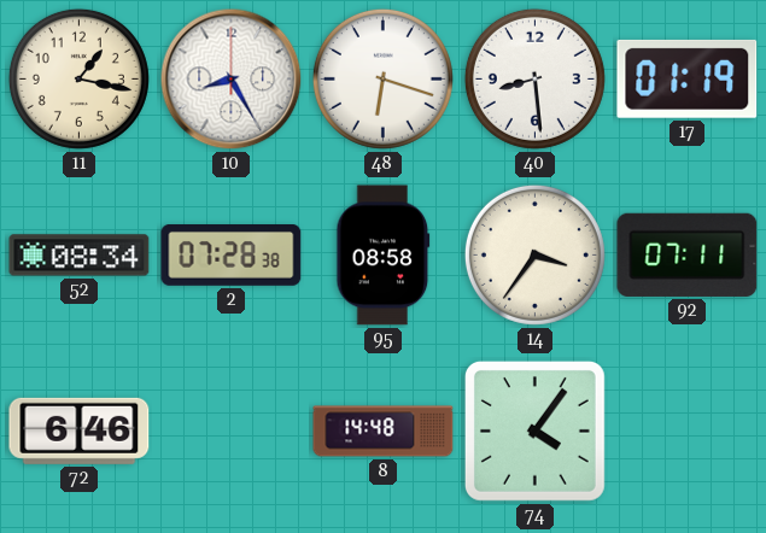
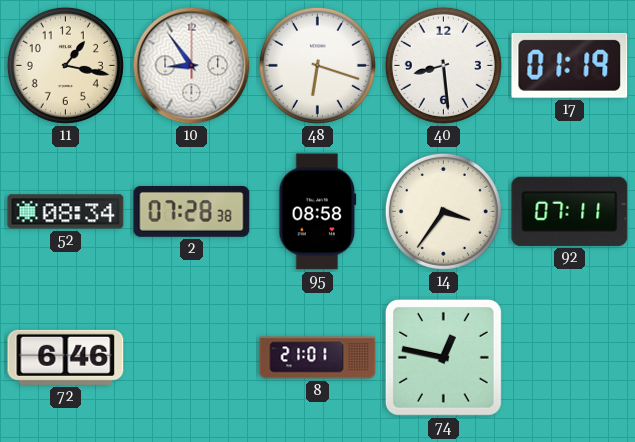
10: 8:25 -> 8:54
8: 14:48 -> 21:01
74: 4:06 -> 12:47
